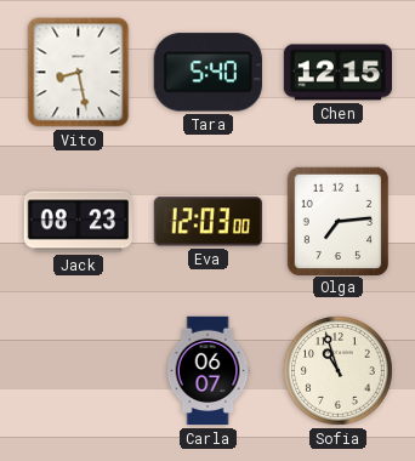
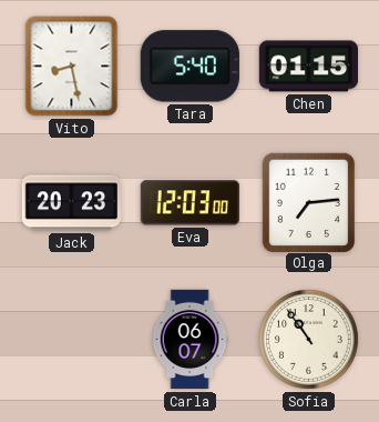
Chen: 12:15 -> 01:15
Jack: 08:23 -> 20:23
Sofia: 10:57 -> 10:54
